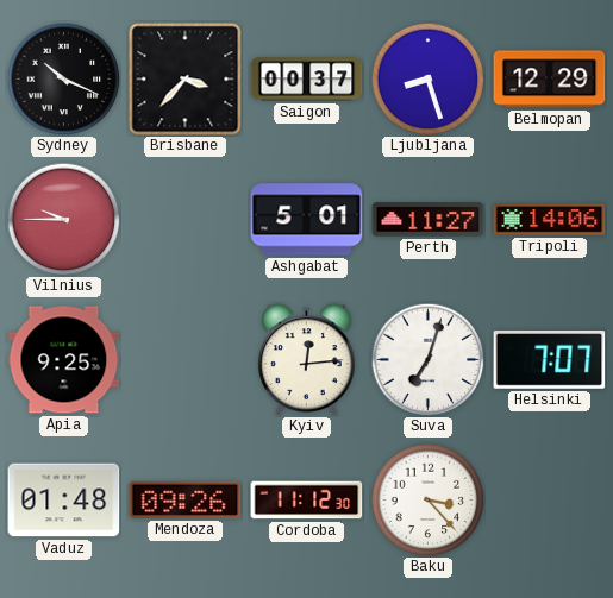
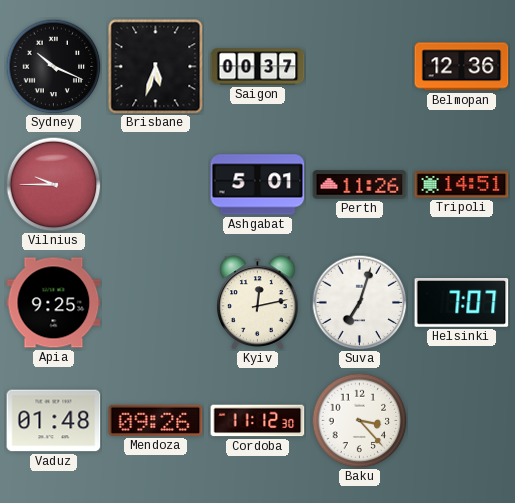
Brisbane: 3:37 -> 5:33
Ljubljana: 8:27 -> none
Belmopan: 12:29 -> 12:36
Perth: 11:27 -> 11:26
Tripoli: 14:06 -> 14:51
Kyiv: 12:14 -> 12:13
